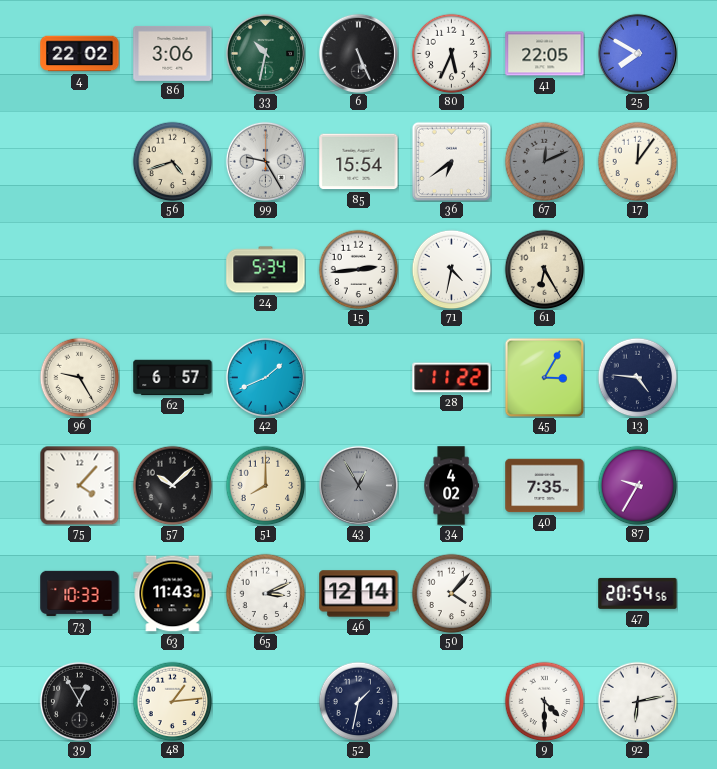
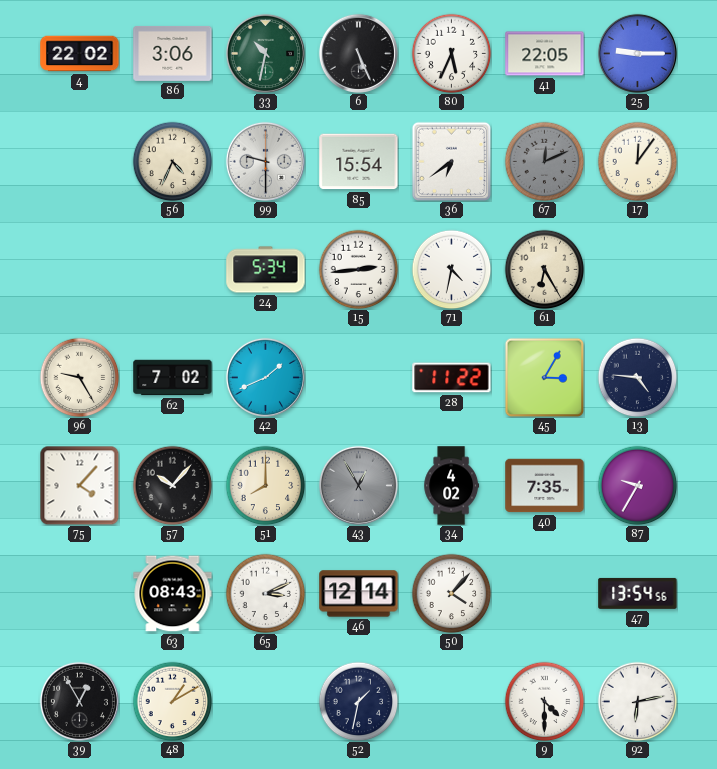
25: 7:50 -> 9:15
56: 4:42 -> 4:34
99: 9:25 -> 9:30
62: 6:57 -> 7:02
57: 10:08 -> 10:07
73: 10:33 -> none
63: 11:43 -> 08:43
47: 20:54 -> 13:54
48: 1:14 -> 1:10
